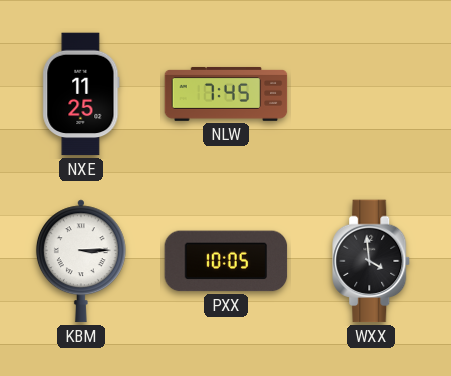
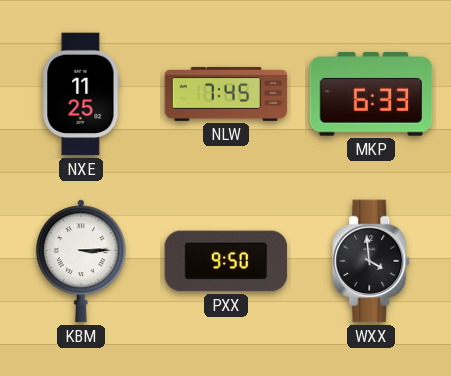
MKP: none -> 6:33
PXX: 10:05 -> 9:50
